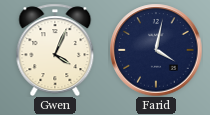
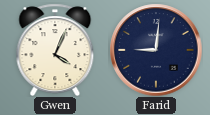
Farid: 4:02 -> 9:01
